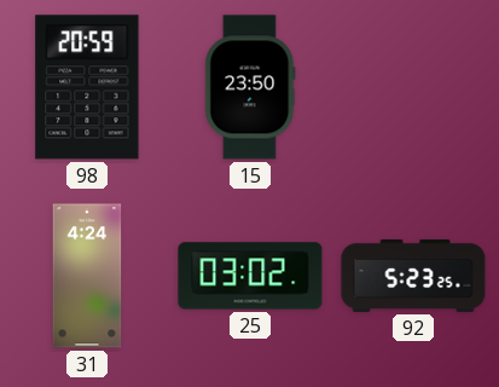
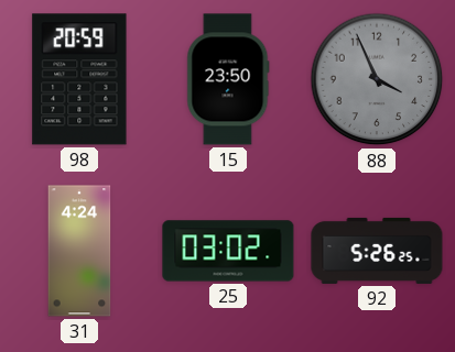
88: none -> 3:56
92: 5:23 -> 5:26
